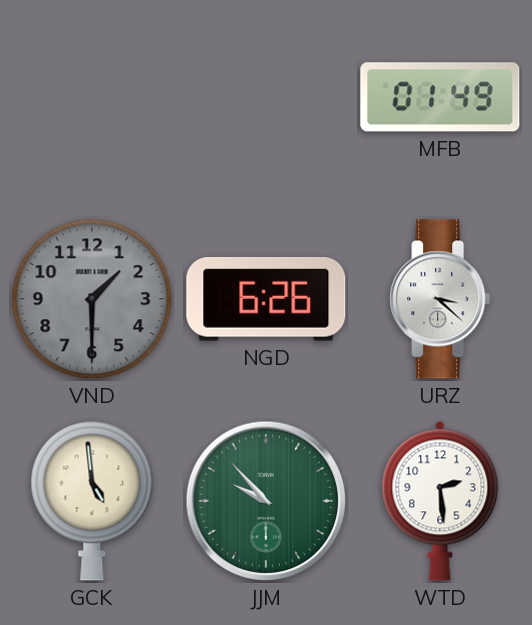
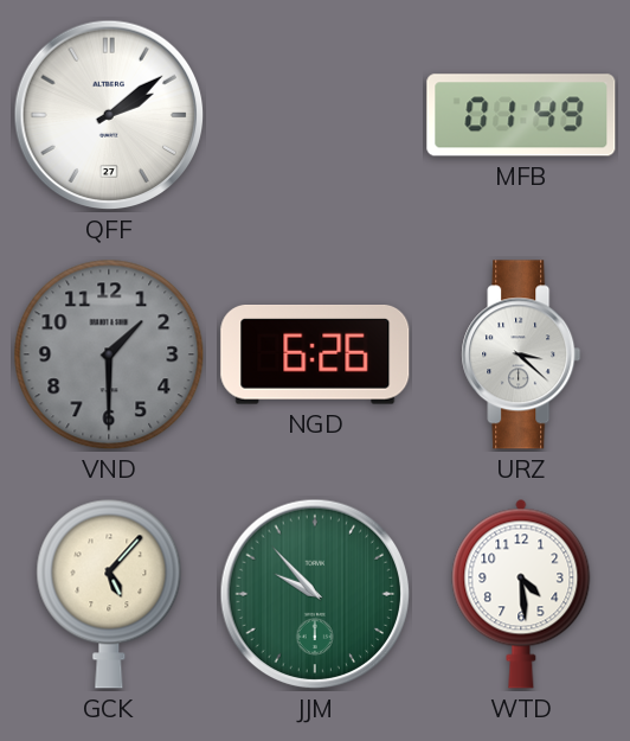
QFF: none -> 2:09
GCK: 4:59 -> 5:07
WTD: 2:29 -> 4:29
